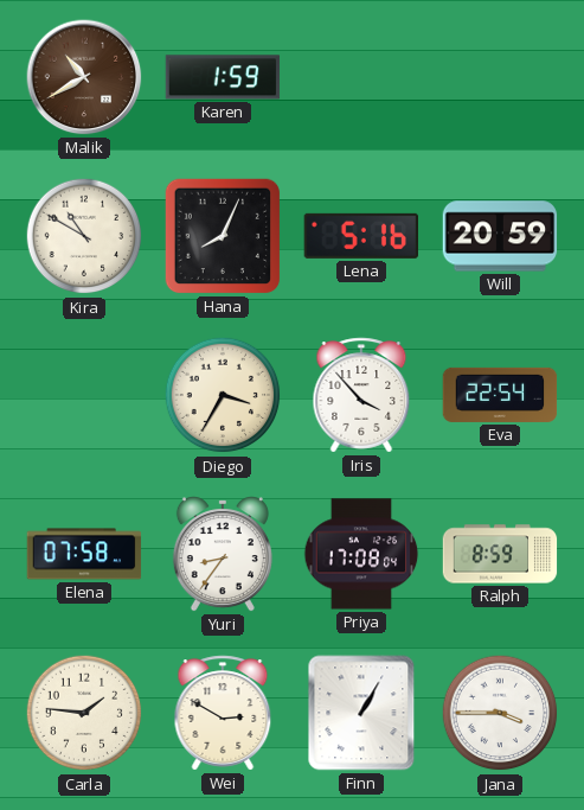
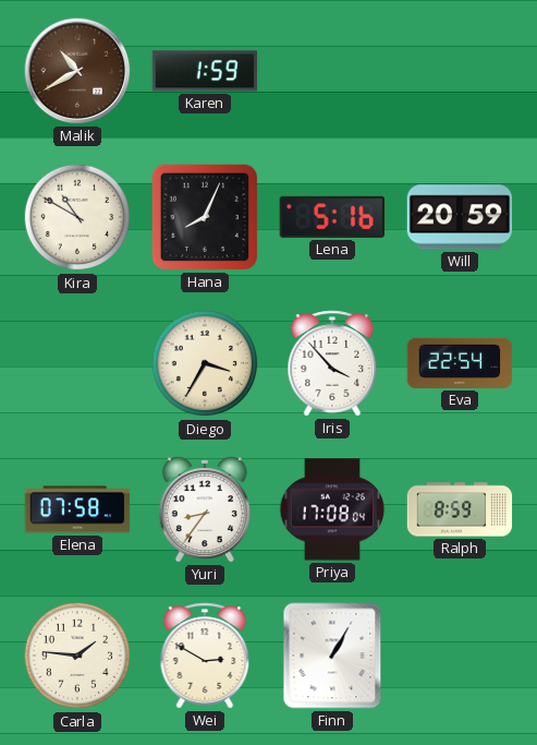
Jana: 3:45 -> none
